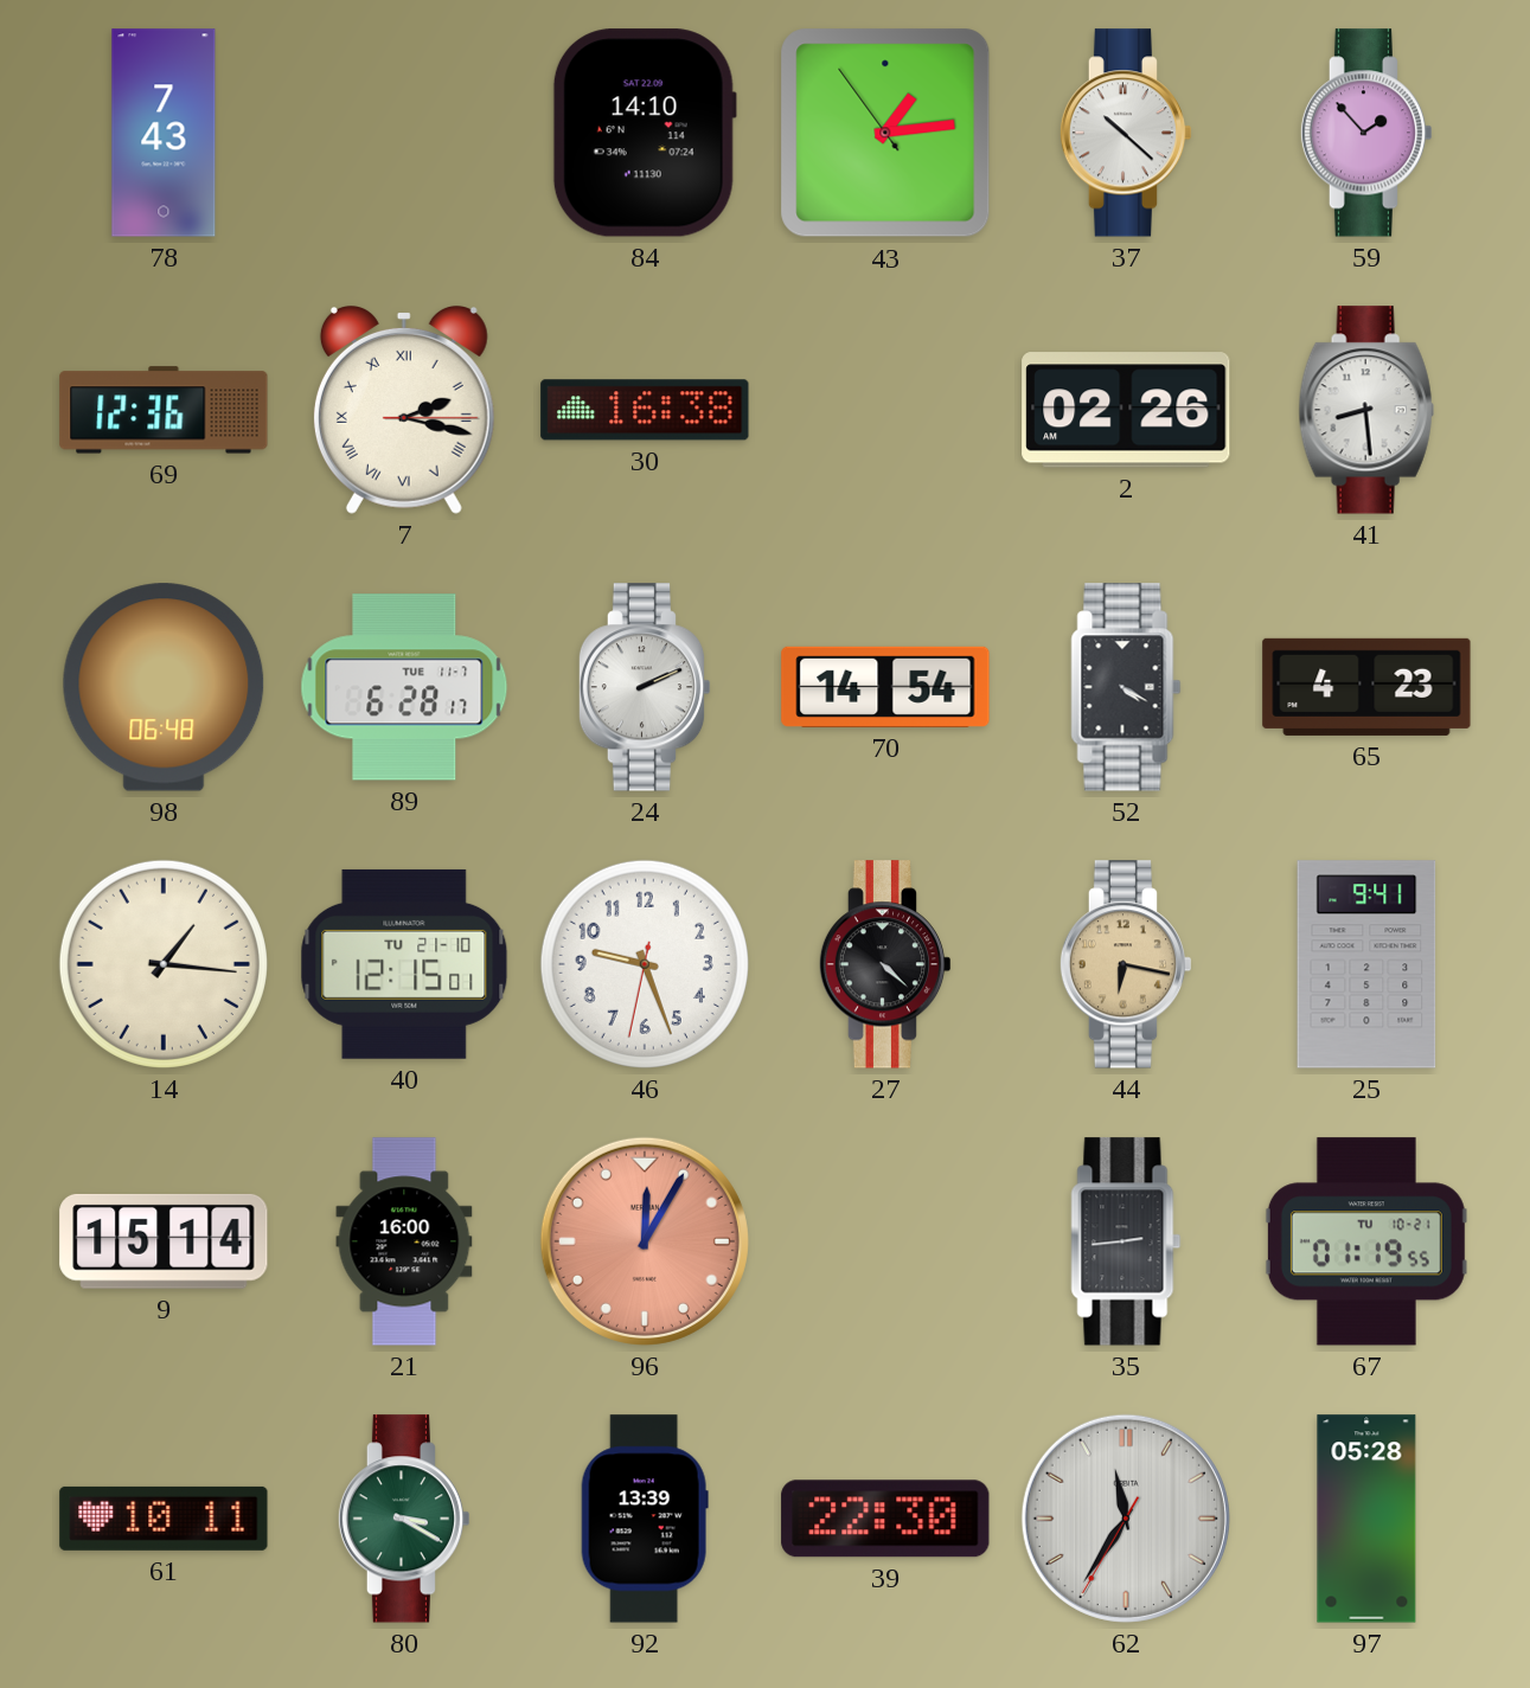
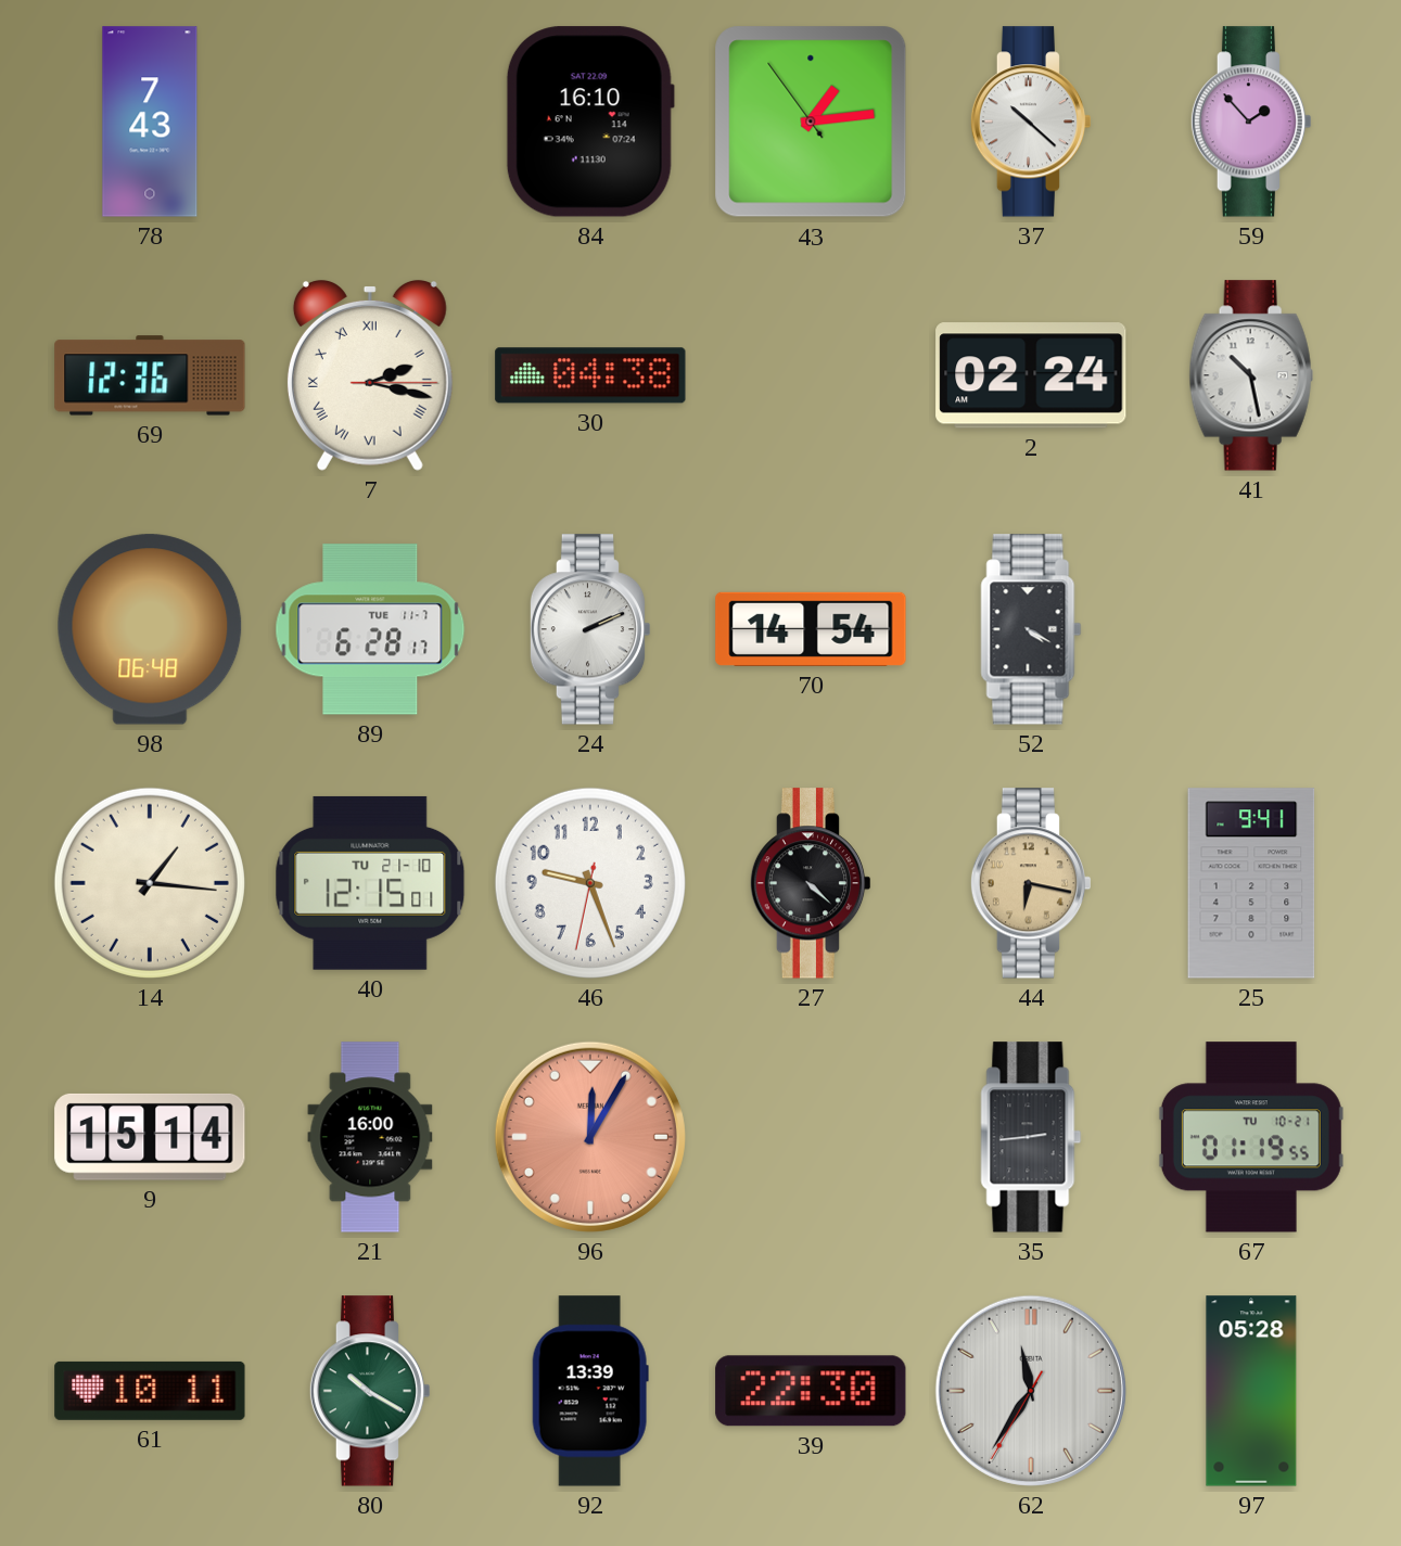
84: 14:10 -> 16:10
30: 16:38 -> 04:38
2: 02:26 -> 02:24
41: 8:29 -> 10:28
65: 4:23 -> none
80: 3:20 -> 10:20
